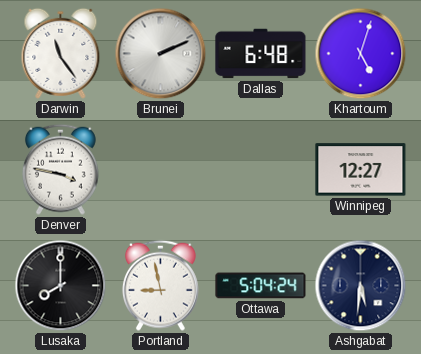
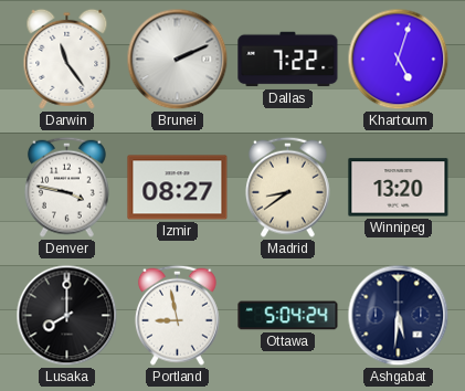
Dallas: 6:48 -> 7:22
Izmir: none -> 08:27
Madrid: none -> 8:39
Winnipeg: 12:27 -> 13:20
